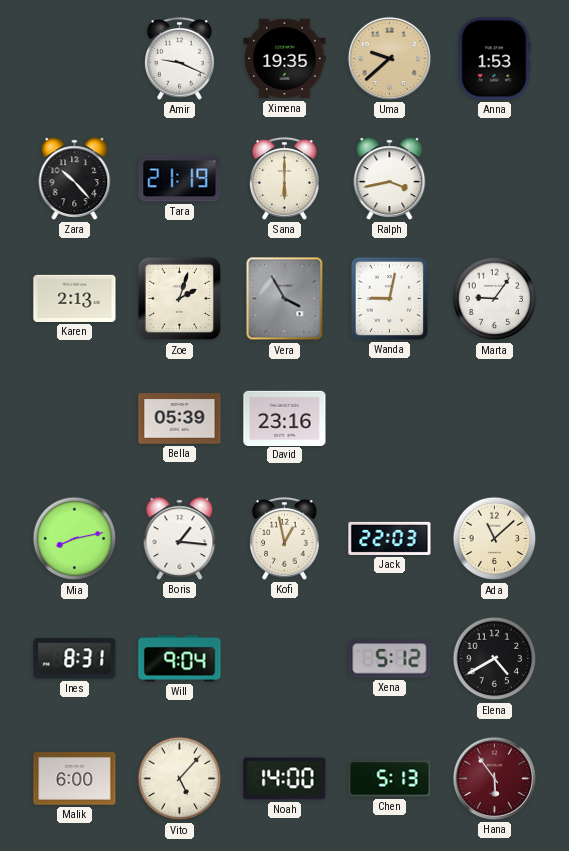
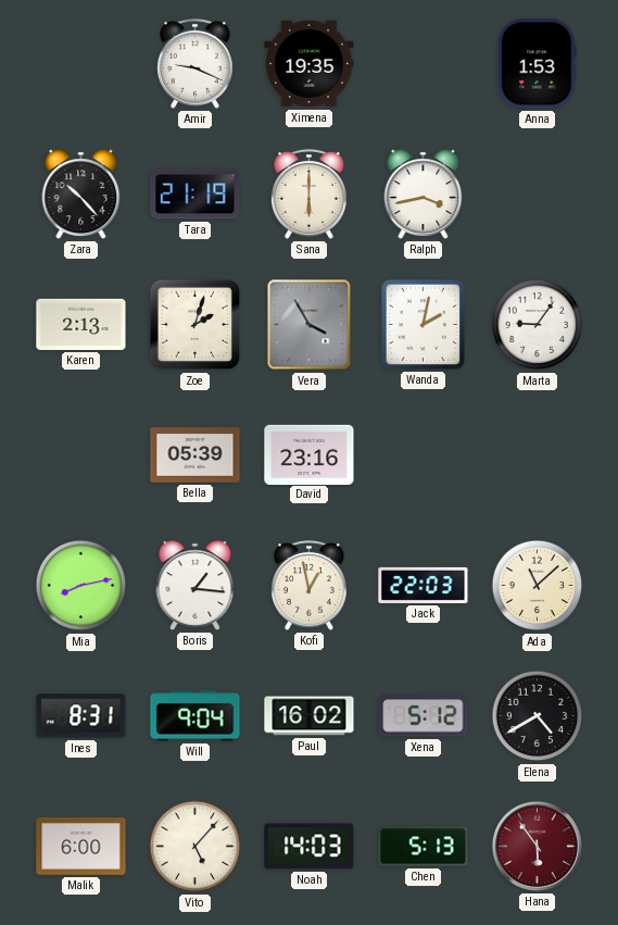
Uma: 9:38 -> none
Wanda: 9:02 -> 2:02
Paul: none -> 16:02
Noah: 14:00 -> 14:03
